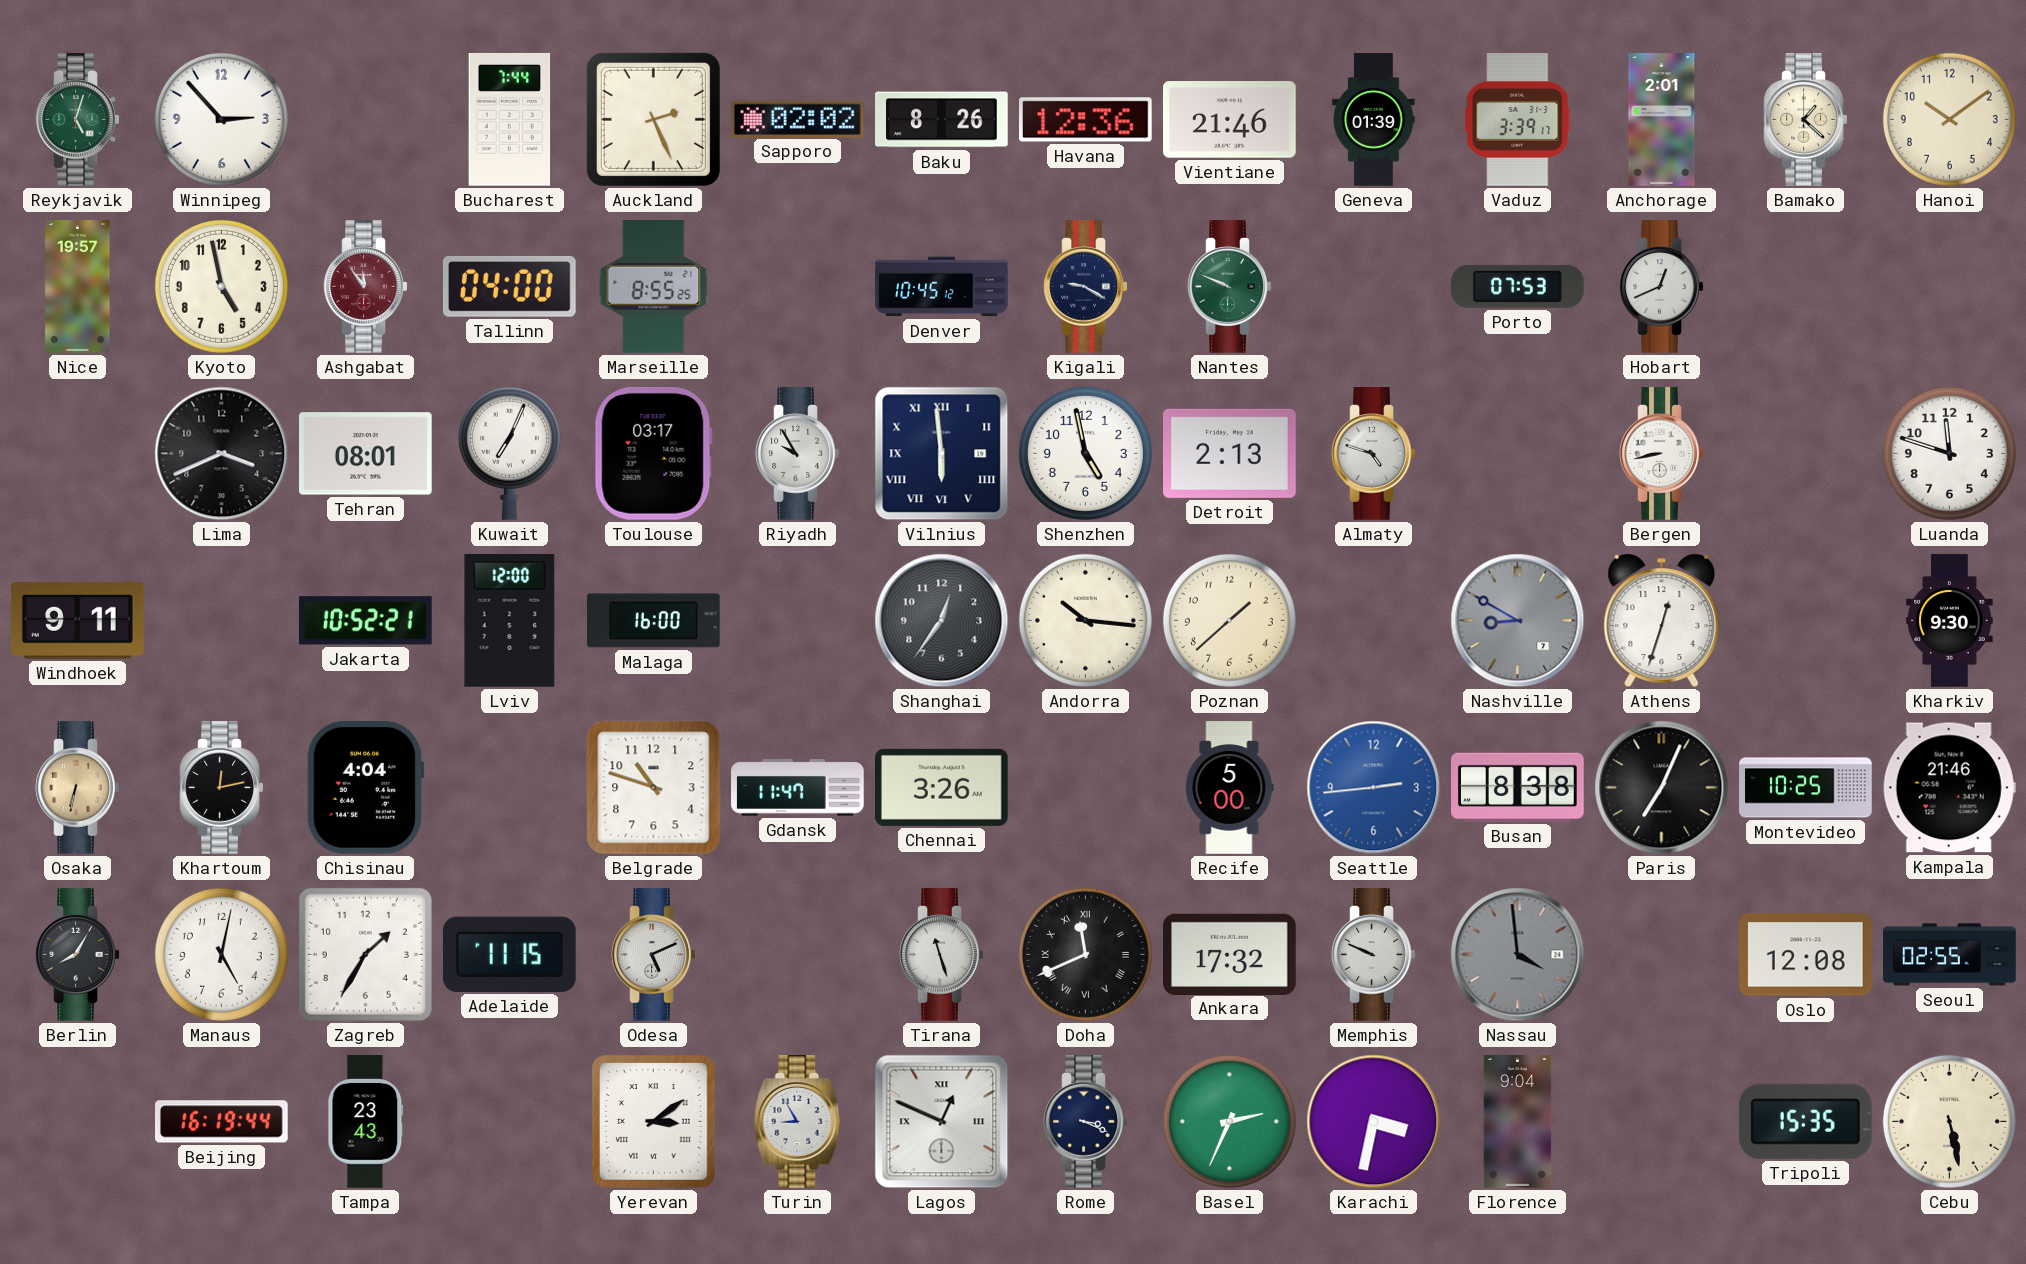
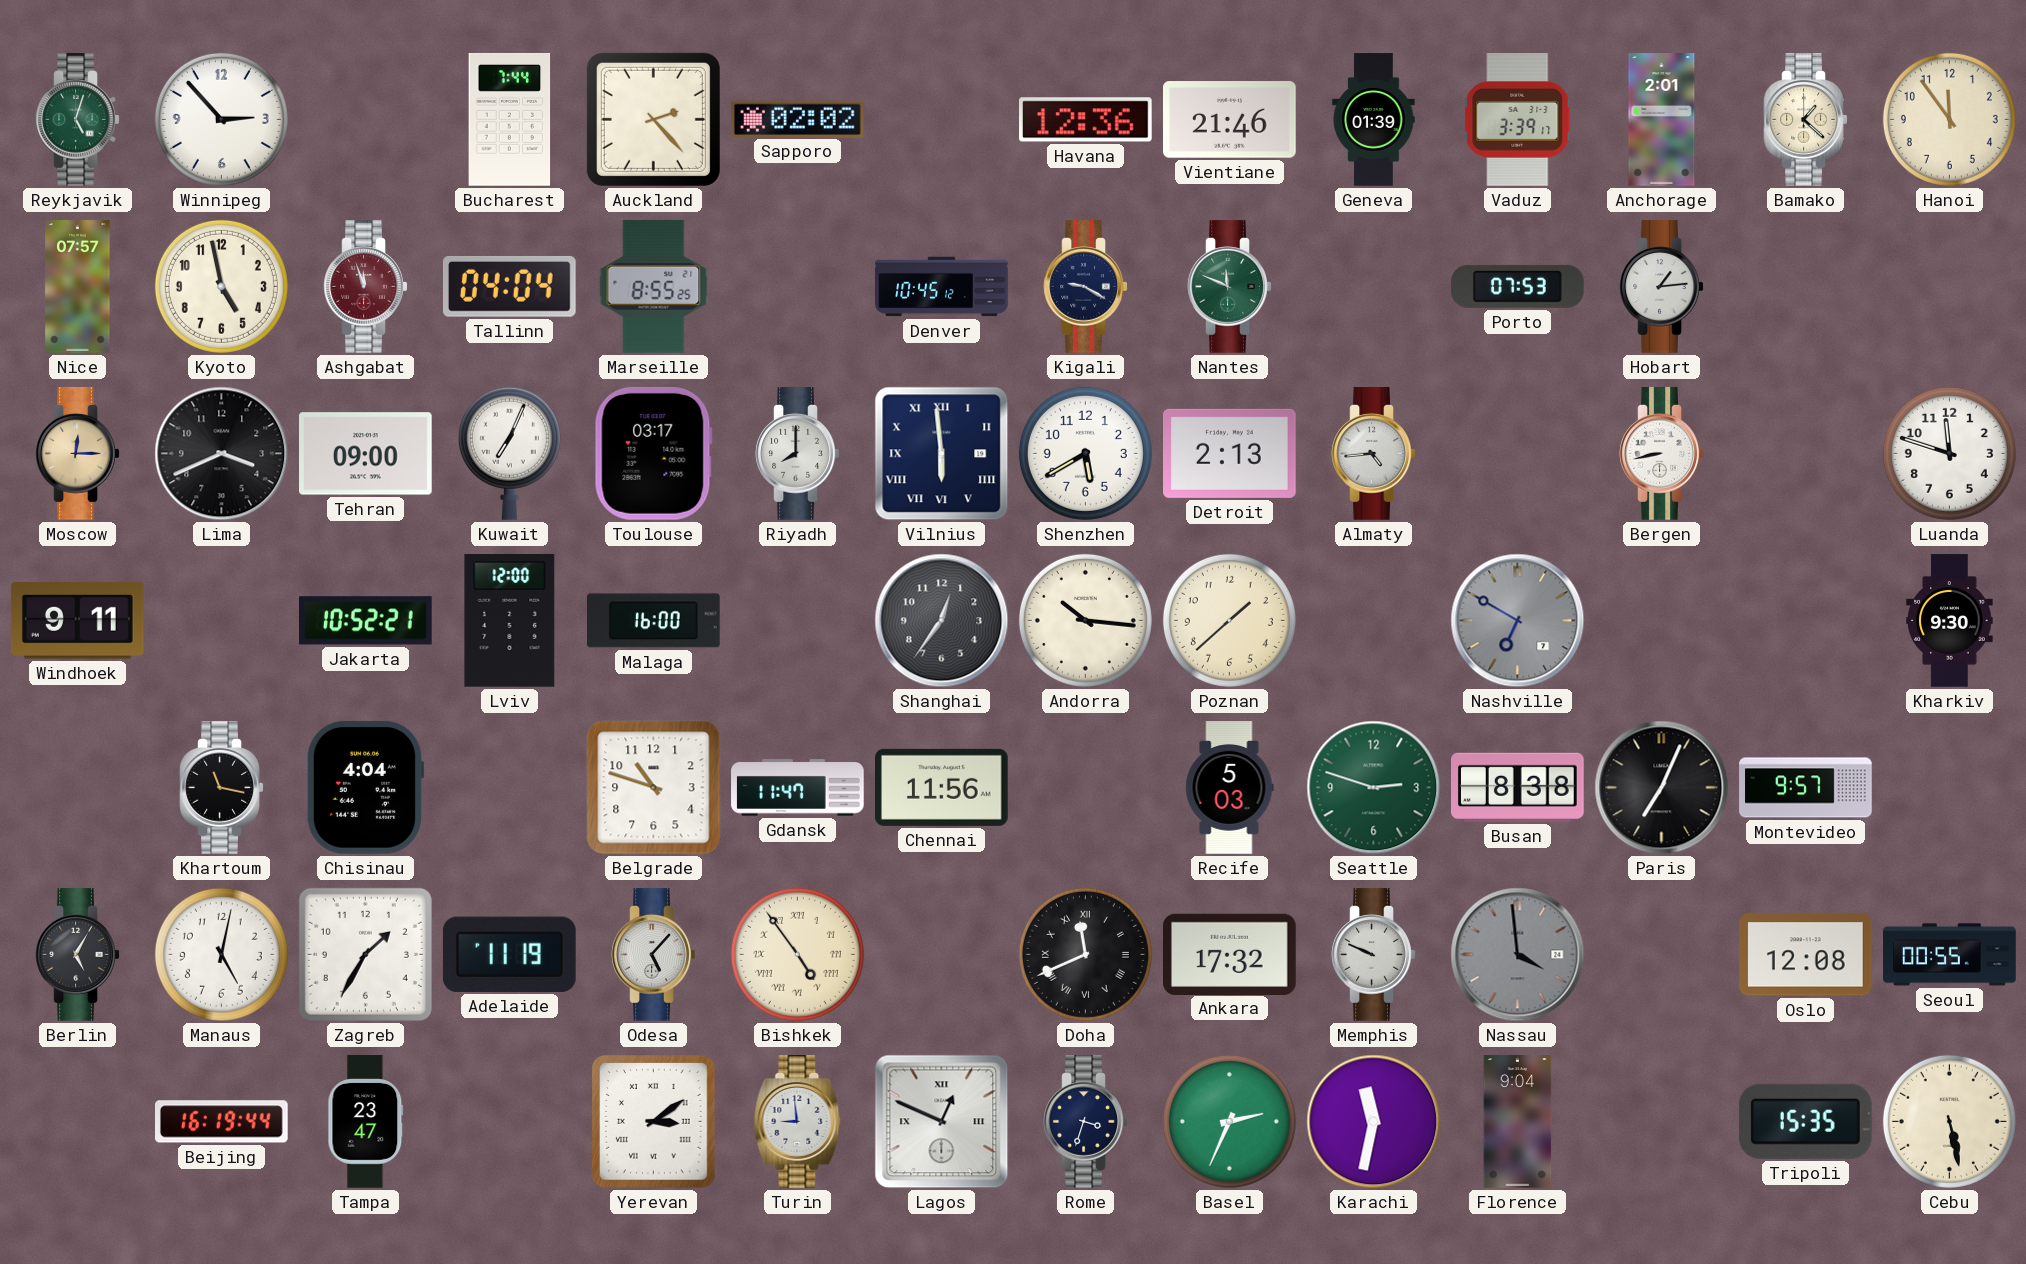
Auckland: 2:26 -> 2:23
Baku: 8:26 -> none
Hanoi: 10:09 -> 11:54
Nice: 19:57 -> 07:57
Ashgabat: 11:54 -> 11:57
Tallinn: 04:00 -> 04:04
Nantes: 9:49 -> 11:49
Hobart: 12:41 -> 1:14
Moscow: none -> 12:15
Tehran: 08:01 -> 09:00
Riyadh: 9:55 -> 8:00
Shenzhen: 4:58 -> 5:40
Almaty: 4:48 -> 4:44
Nashville: 8:50 -> 6:50
Athens: 12:33 -> none
Osaka: 6:32 -> none
Khartoum: 12:13 -> 11:17
Chennai: 3:26 -> 11:56
Recife: 5:00 -> 5:03
Seattle: 2:44 -> 2:48
Seattle dial: blue -> green
Montevideo: 10:25 -> 9:57
Kampala: 21:46 -> none
Berlin: 8:05 -> 5:05
Adelaide: 11:15 -> 11:19
Odesa: 5:11 -> 5:07
Bishkek: none -> 4:54
Tirana: 11:27 -> none
Seoul: 02:55 -> 00:55
Tampa: 23:43 -> 23:47
Turin: 8:55 -> 8:59
Rome: 3:19 -> 3:33
Karachi: 3:32 -> 11:32
